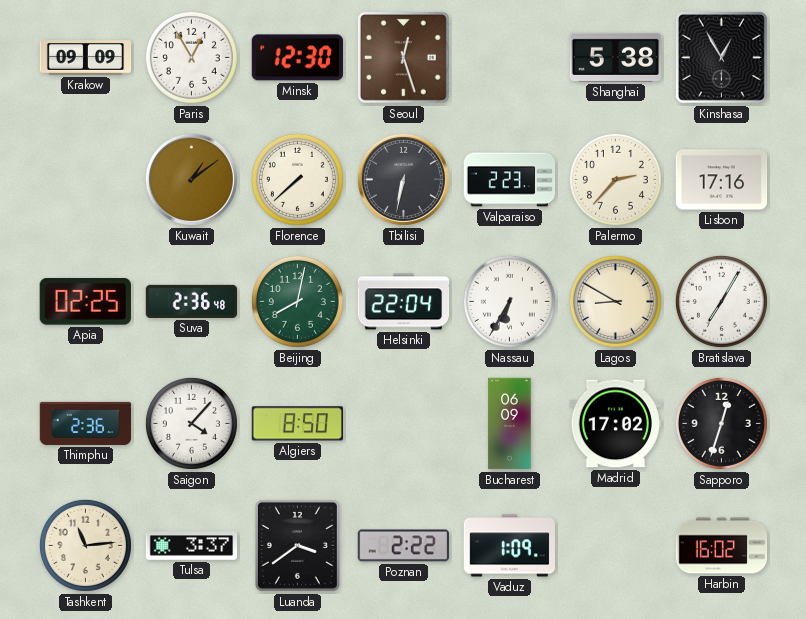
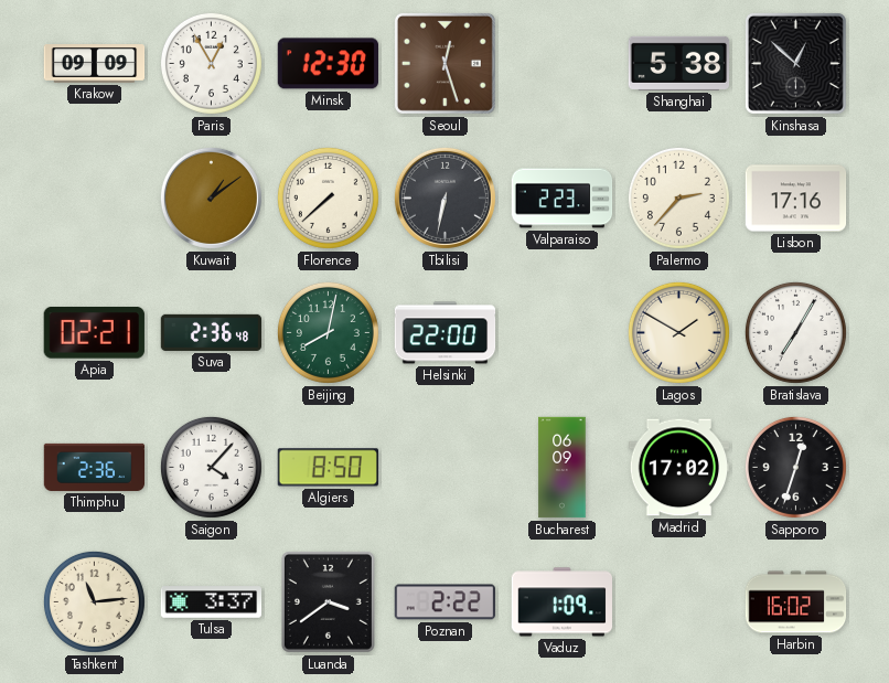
Kinshasa: 12:55 -> 12:52
Apia: 02:25 -> 02:21
Helsinki: 22:04 -> 22:00
Nassau: 6:35 -> none
Lagos: 8:50 -> 1:50
